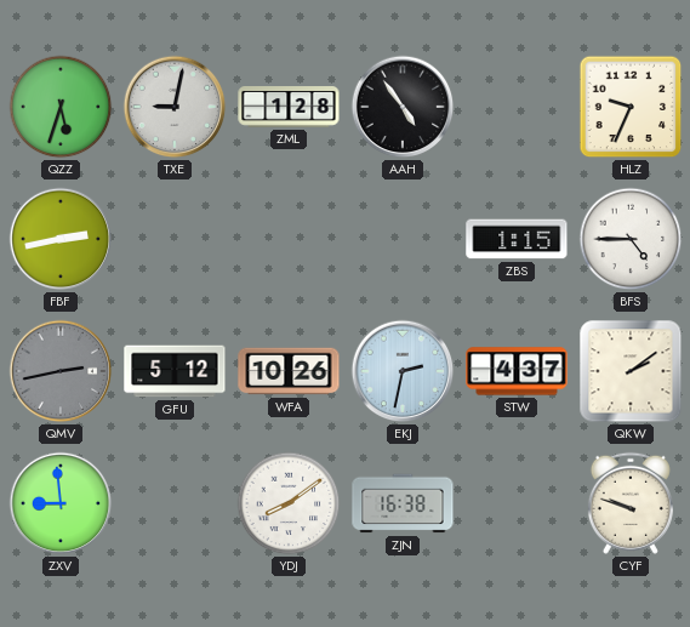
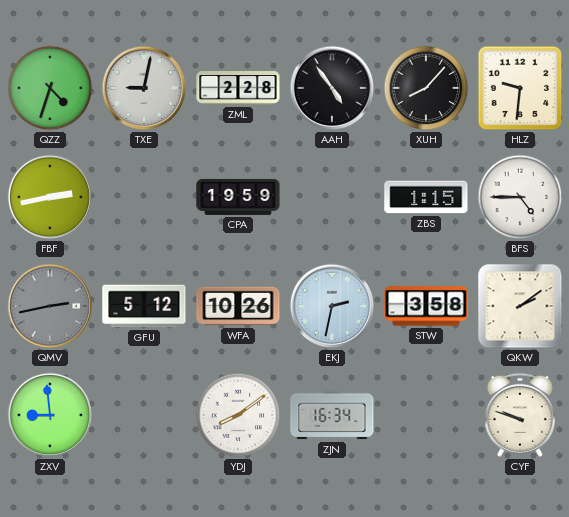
QZZ: 5:33 -> 4:33
ZML: 1:28 -> 2:28
XUH: none -> 8:07
HLZ: 9:34 -> 9:31
CPA: none -> 19:59
STW: 4:37 -> 3:58
ZJN: 16:38 -> 16:34
